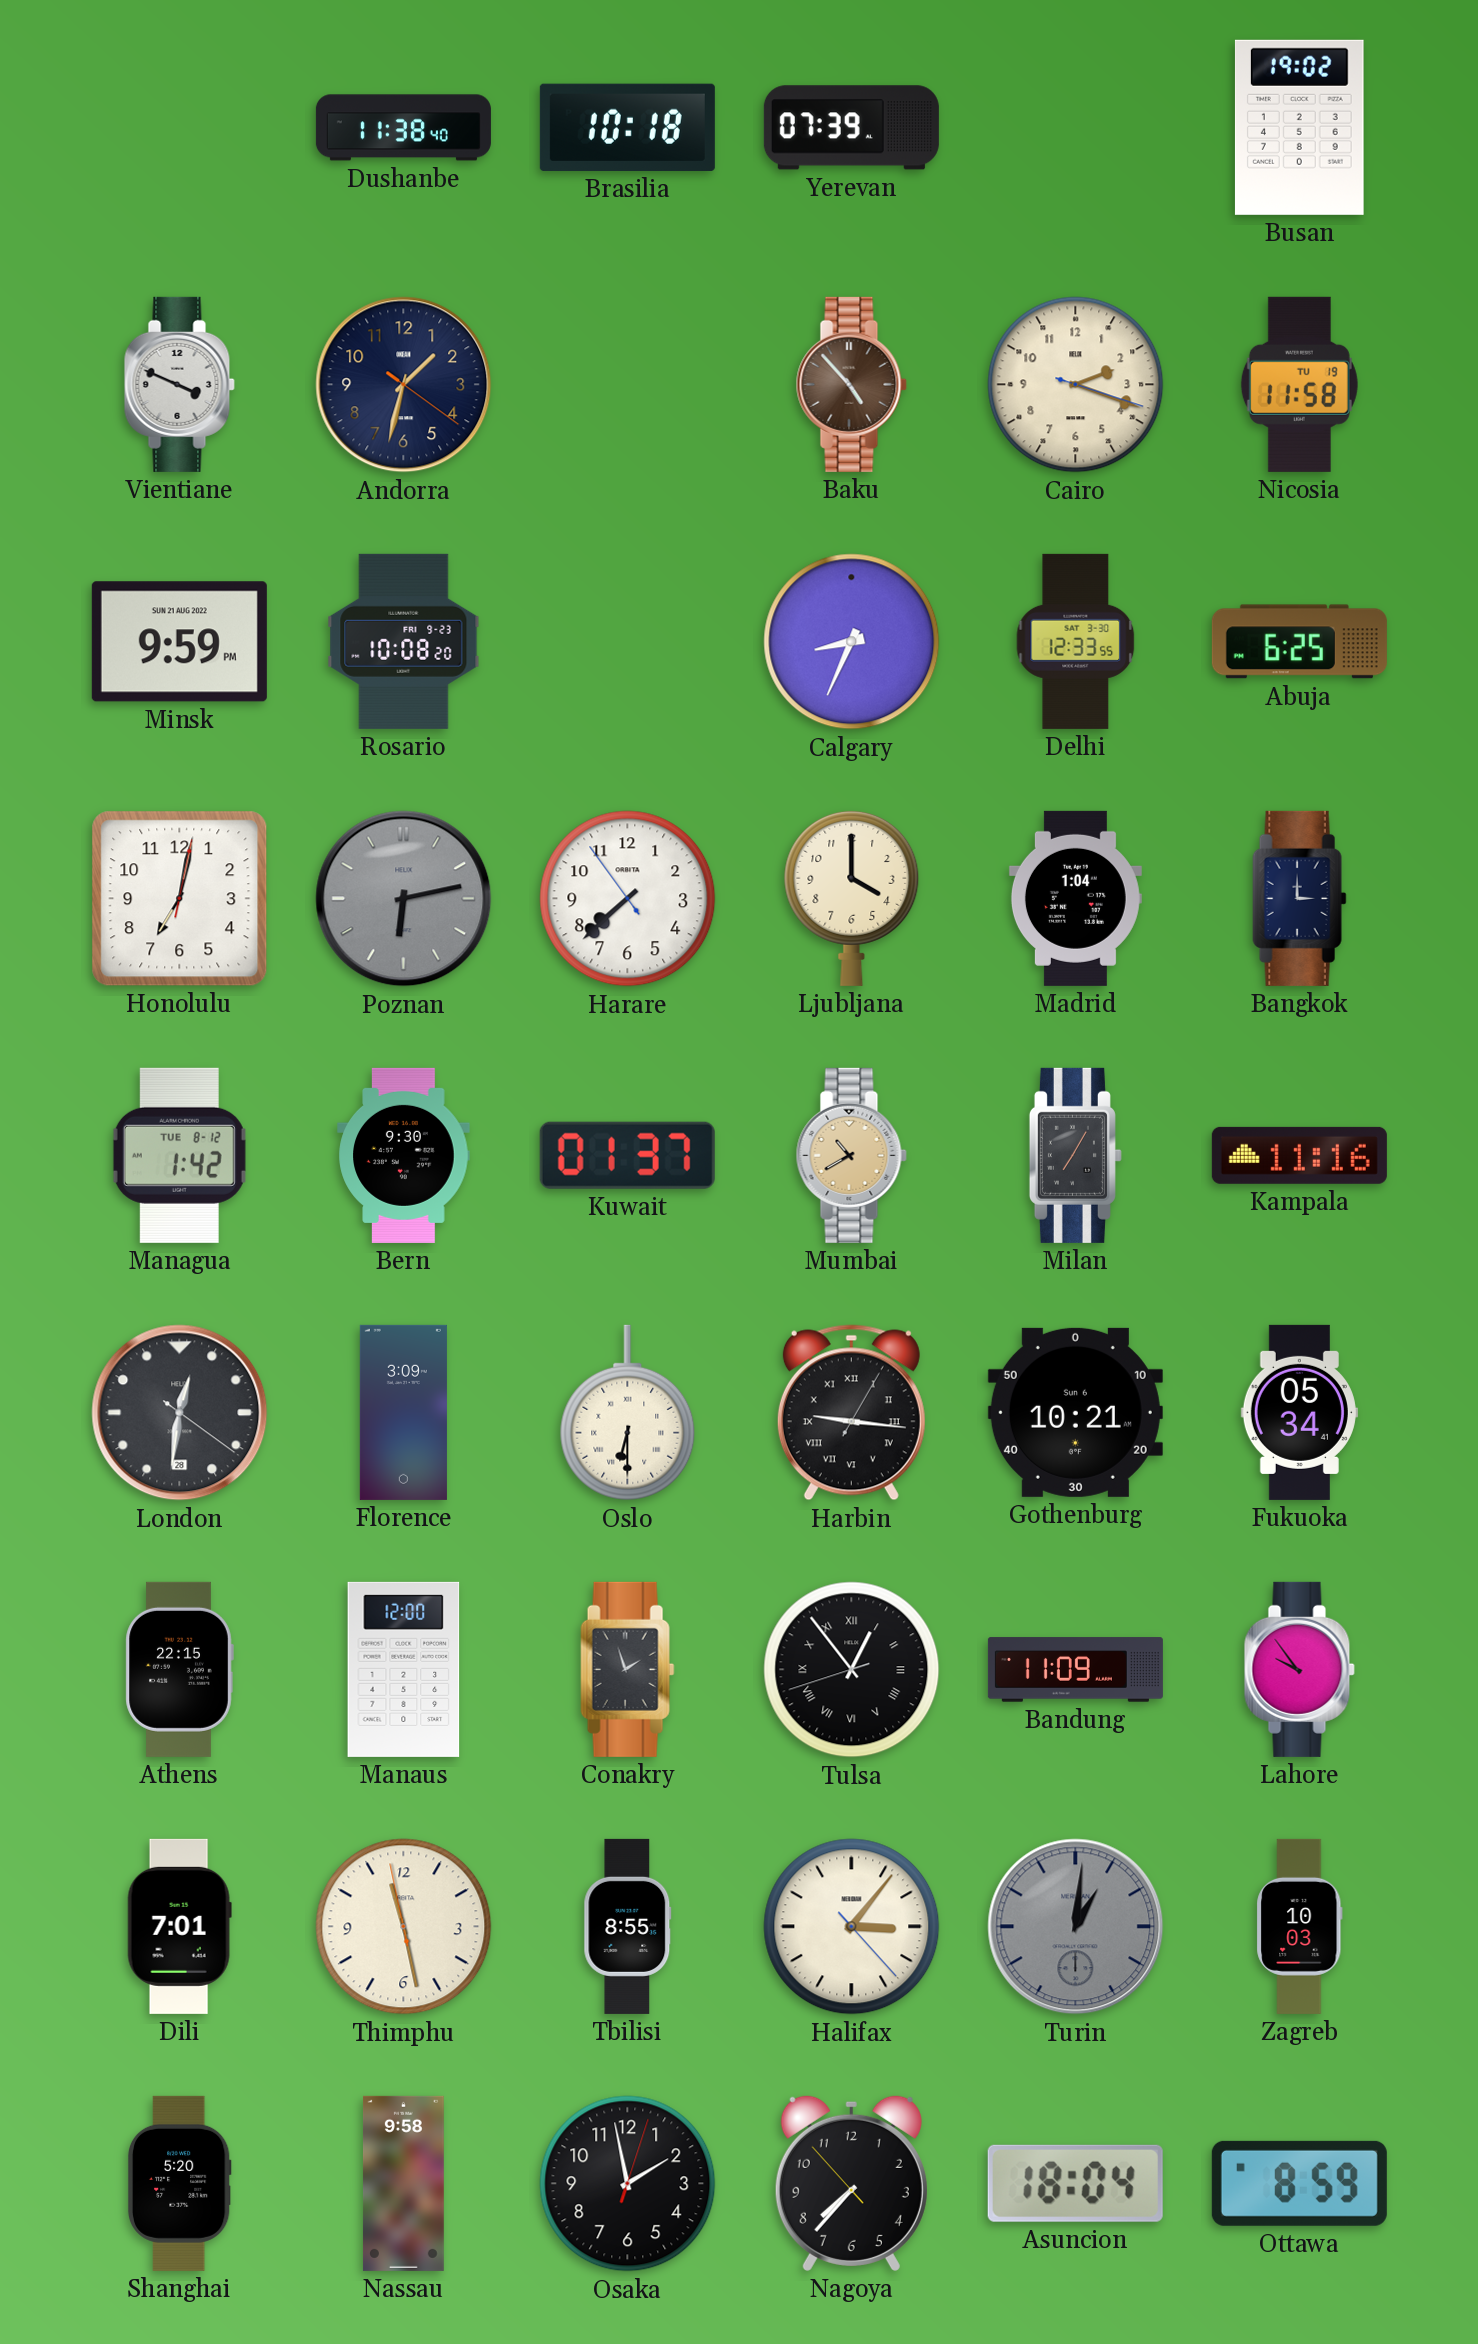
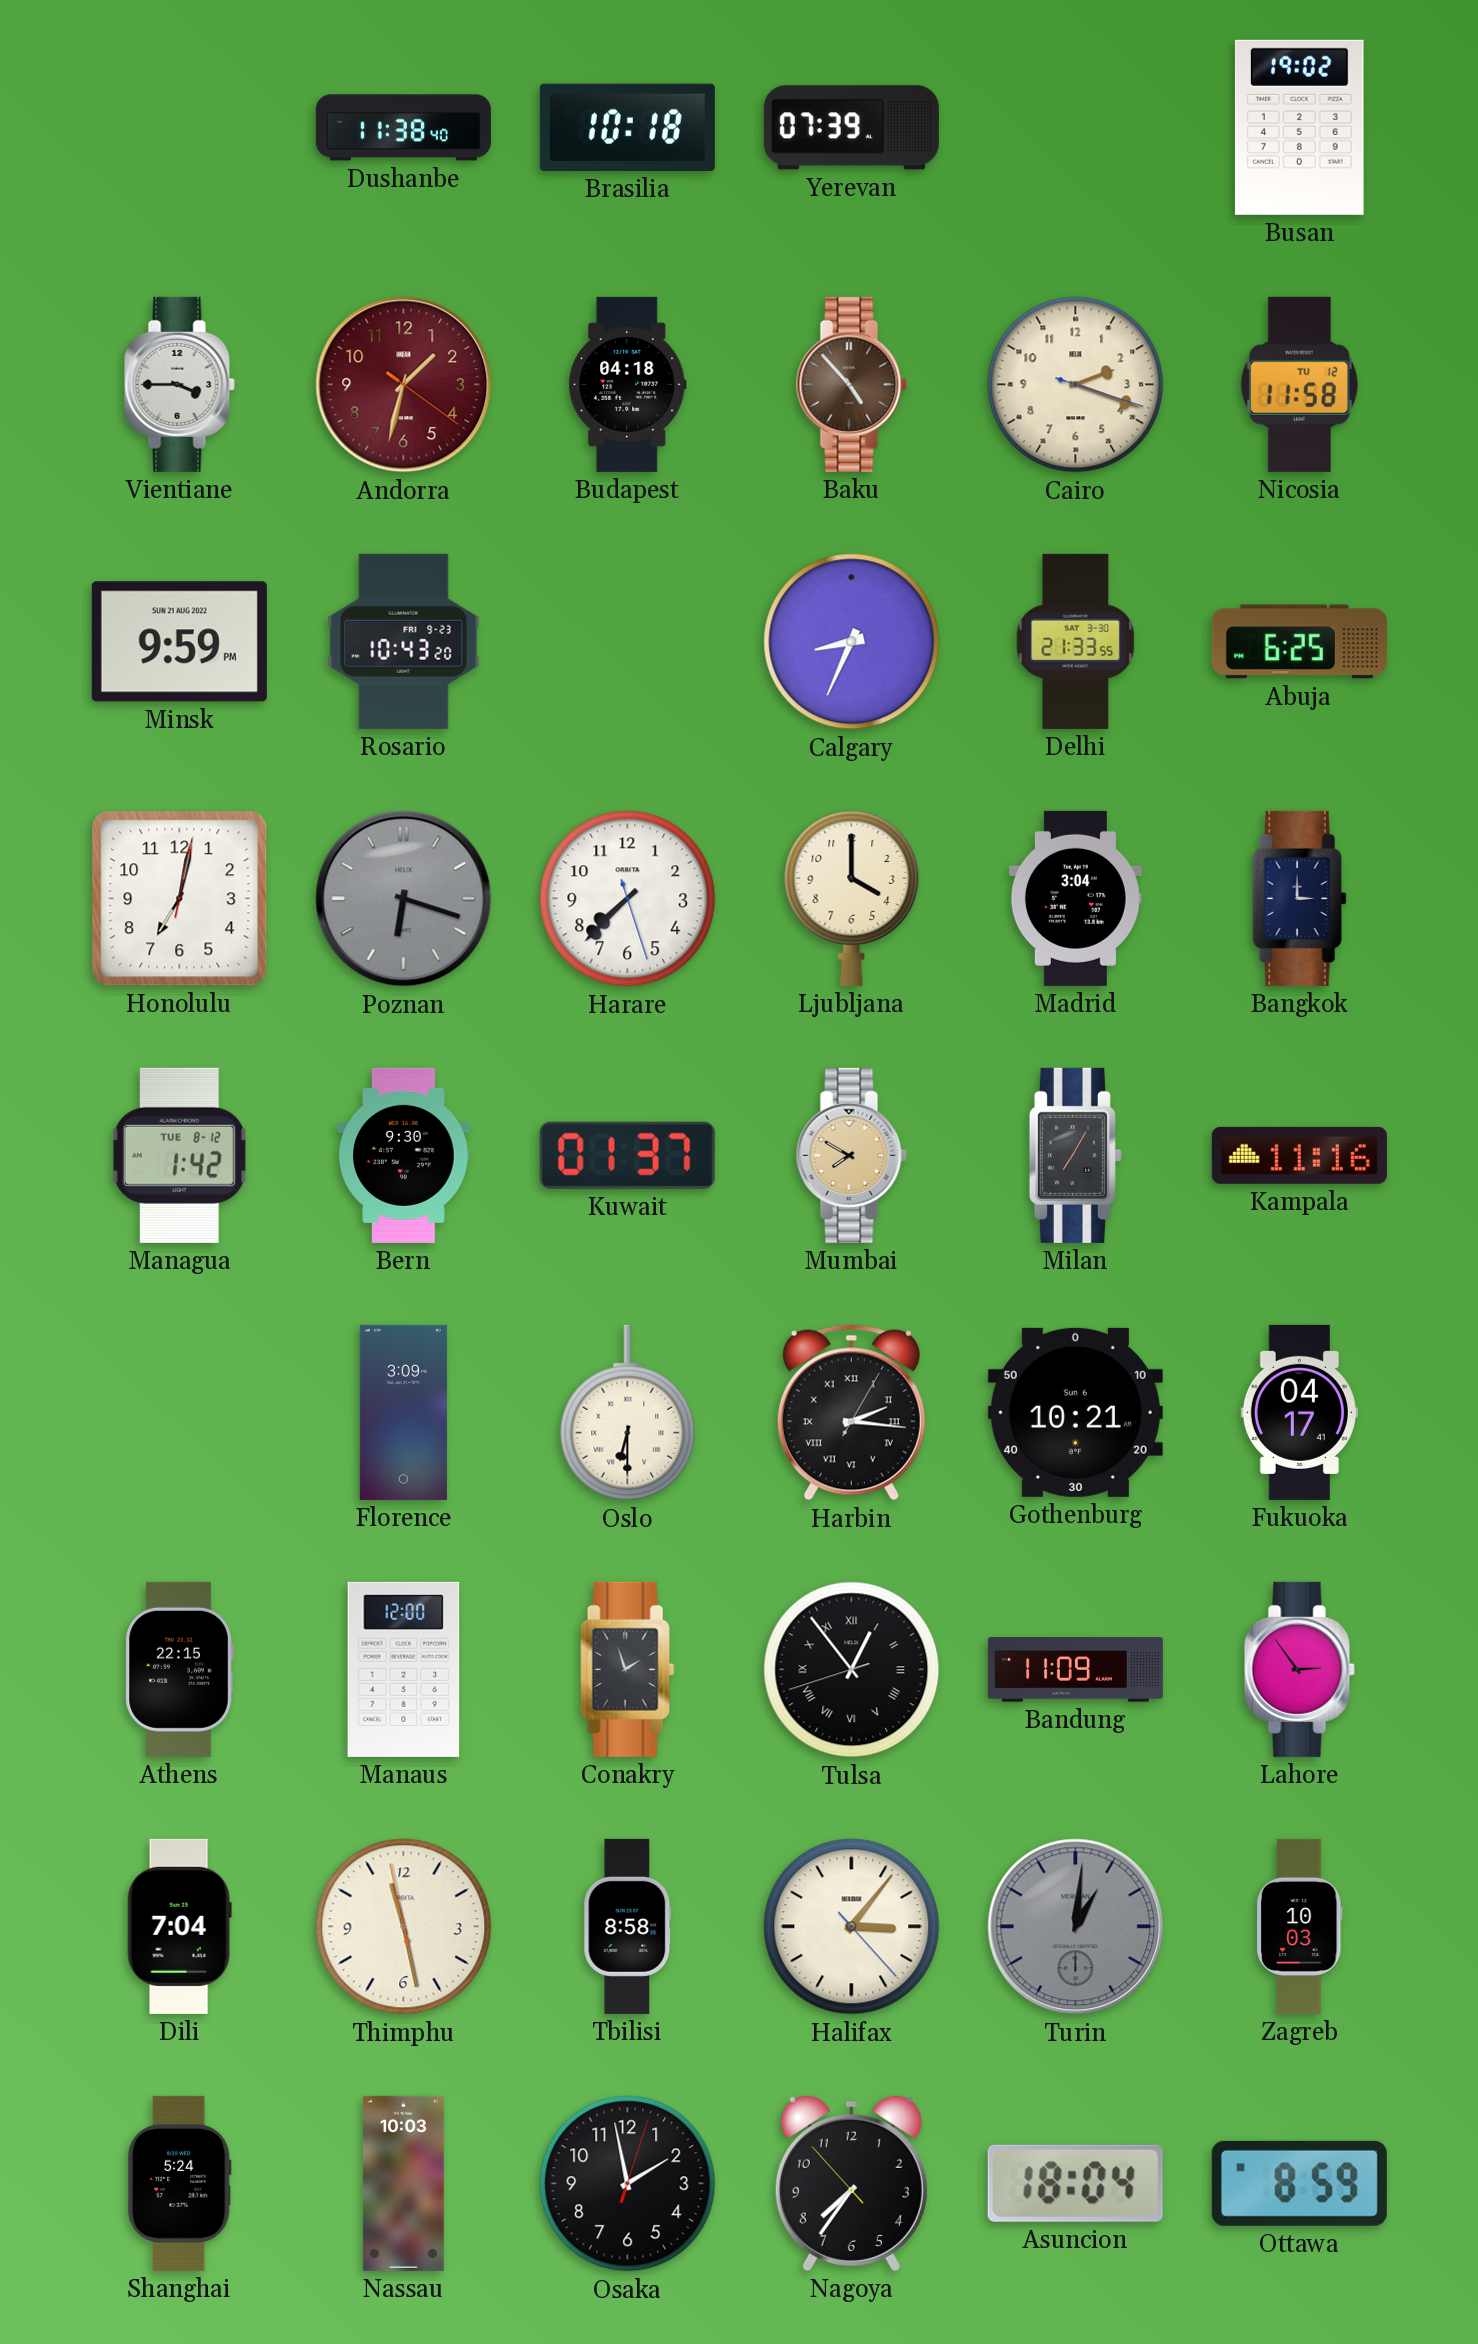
Vientiane: 3:49 -> 3:45
Andorra dial: navy -> burgundy
Budapest: none -> 04:18
Nicosia date: TU 19 -> TU 12
Rosario: 10:08 -> 10:43
Delhi: 12:33 -> 21:33
Poznan: 6:13 -> 6:18
Harare: 7:37:54 -> 7:37:27
Madrid: 1:04 -> 3:04
Mumbai: 10:40 -> 7:50
London: 12:31 -> none
Harbin: 9:16 -> 2:16
Fukuoka: 05:34 -> 04:17
Lahore: 9:54 -> 2:54
Dili: 7:01 -> 7:04
Tbilisi: 8:55 -> 8:58
Shanghai: 5:20 -> 5:24
Nassau: 9:58 -> 10:03
Nagoya: 7:36 -> 7:35
